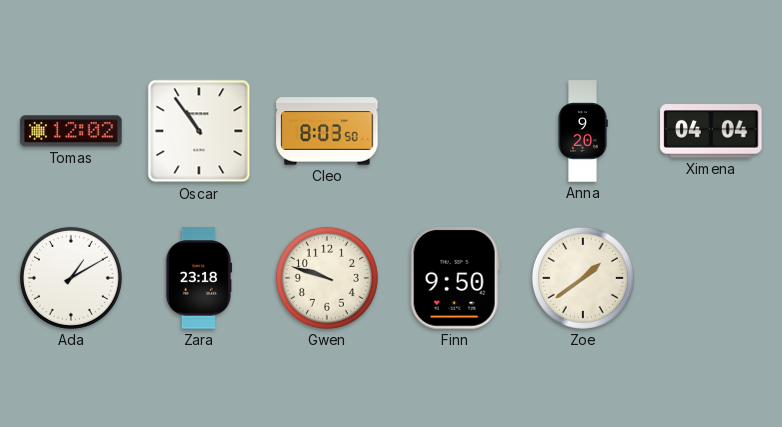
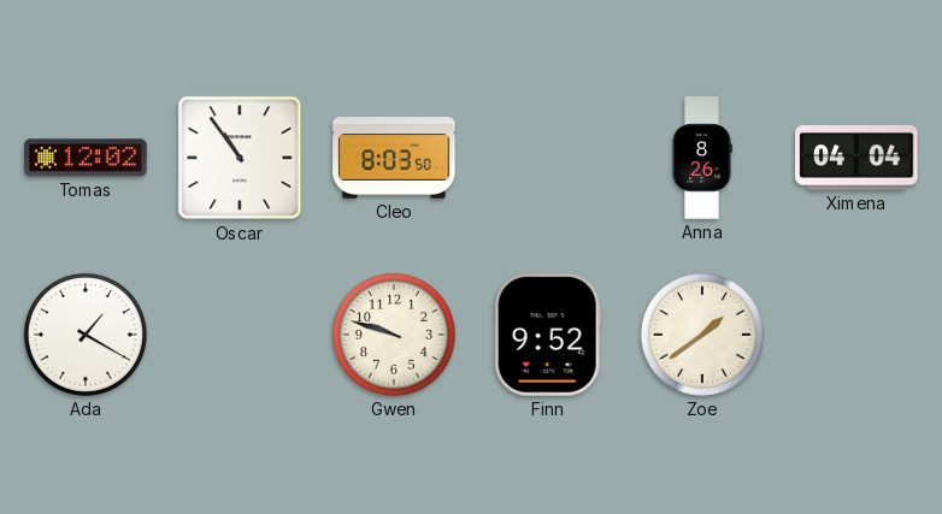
Anna: 9:20 -> 8:26
Ada: 1:10 -> 1:20
Zara: 23:18 -> none
Finn: 9:50 -> 9:52
